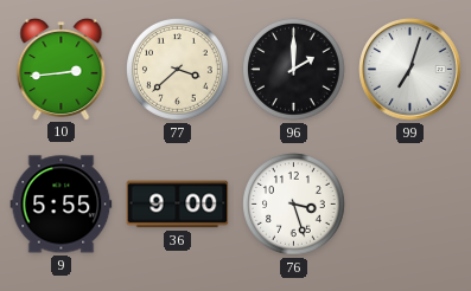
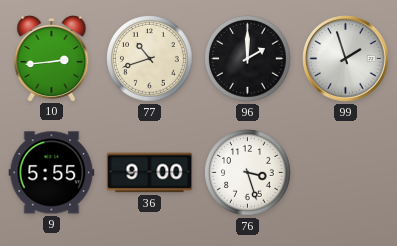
77: 3:38 -> 10:42
99: 7:03 -> 1:57
